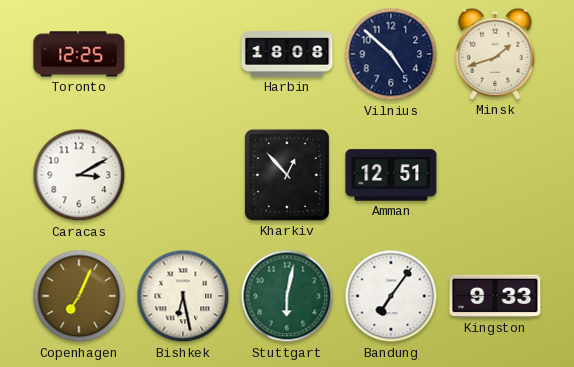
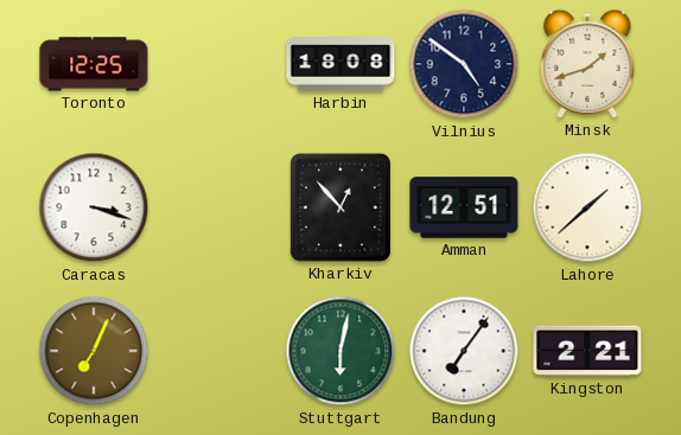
Vilnius: 4:52 -> 4:51
Caracas: 3:10 -> 3:18
Lahore: none -> 1:38
Bishkek: 6:28 -> none
Kingston: 9:33 -> 2:21
